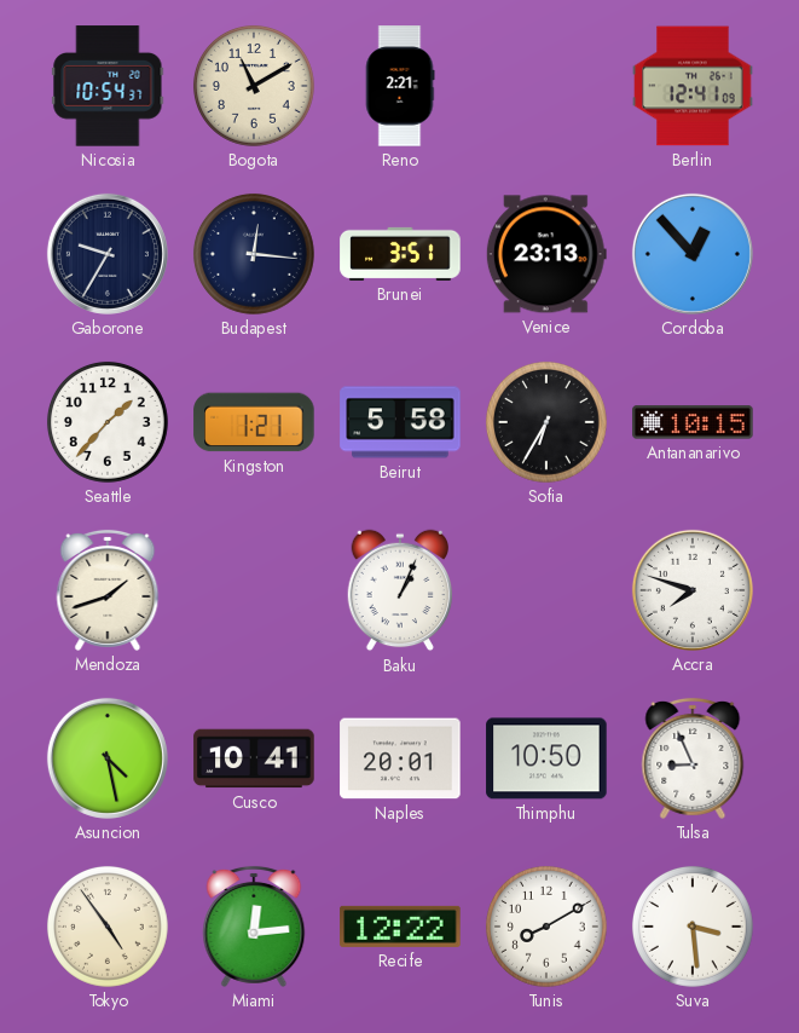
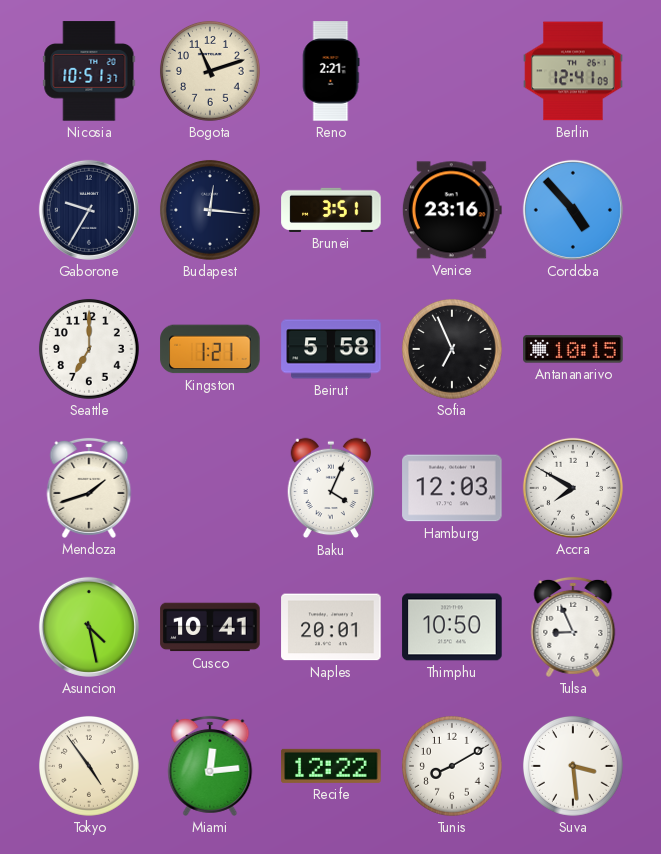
Nicosia: 10:54 -> 10:51
Bogota: 11:10 -> 11:12
Venice: 23:13 -> 23:16
Cordoba: 12:53 -> 4:53
Seattle: 1:37 -> 7:00
Sofia: 6:35 -> 6:56
Baku: 1:04 -> 4:04
Hamburg: none -> 12:03
Accra: 7:48 -> 7:50
